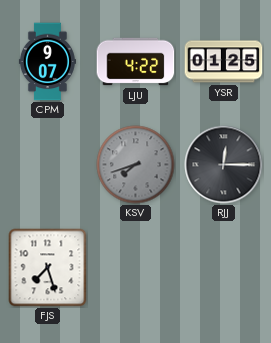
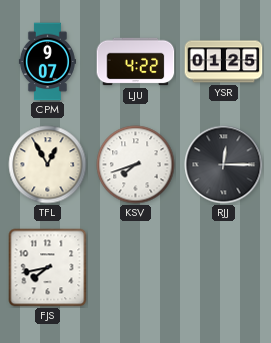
TFL: none -> 12:55
KSV dial: grey -> white
FJS: 7:27 -> 7:43
